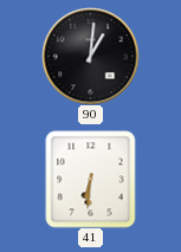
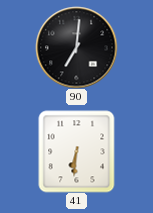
90: 1:01 -> 7:01
